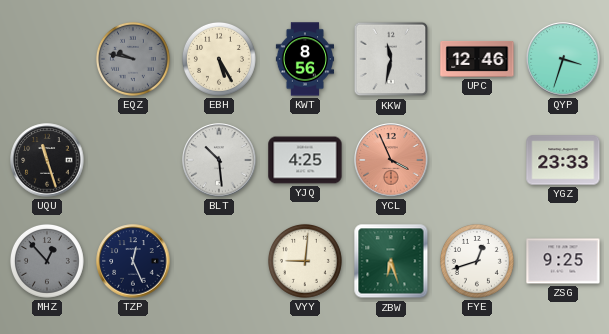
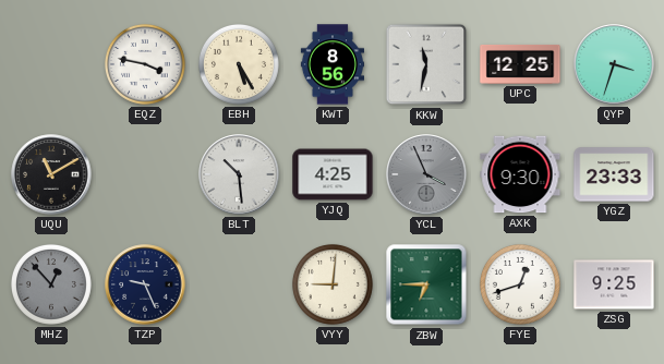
EQZ: 9:47 -> 3:47
EQZ dial: grey -> white
UPC: 12:46 -> 12:25
UQU: 11:27 -> 11:10
YCL dial: salmon -> grey
AXK: none -> 9:30
TZP: 12:26 -> 9:26
ZBW: 6:27 -> 6:45
